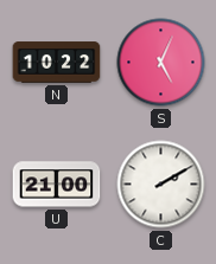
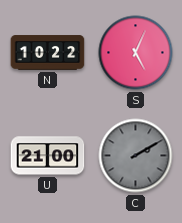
C dial: white -> grey
